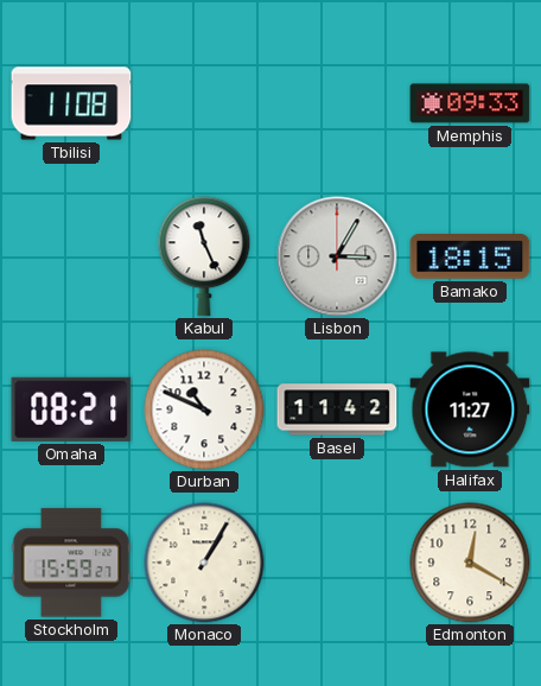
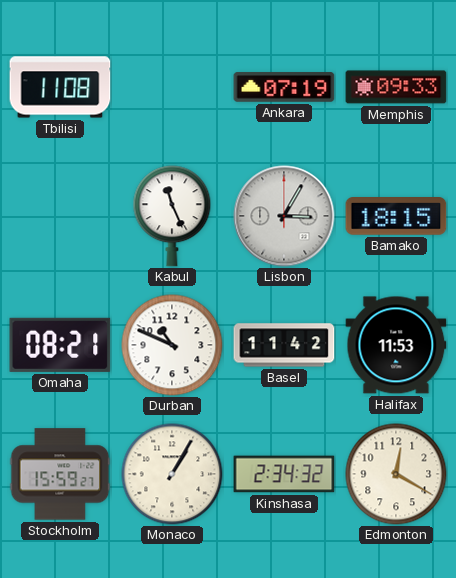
Ankara: none -> 07:19
Halifax: 11:27 -> 11:53
Kinshasa: none -> 2:34
